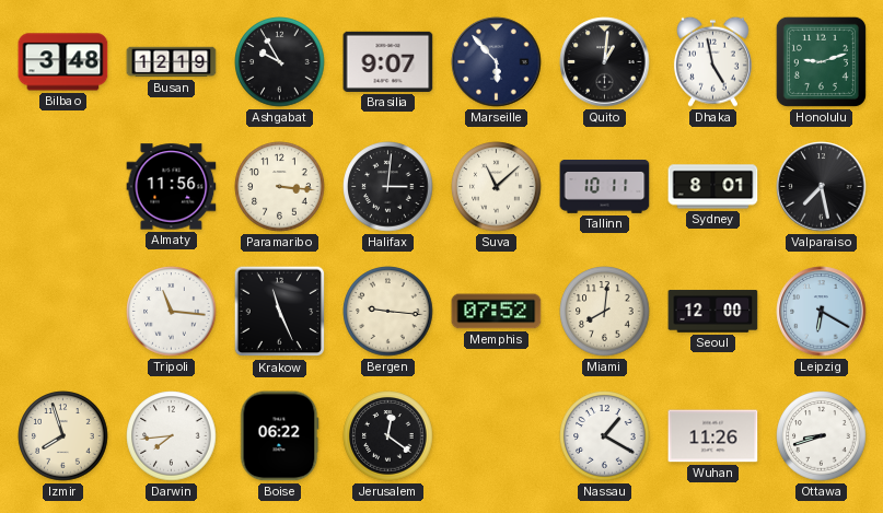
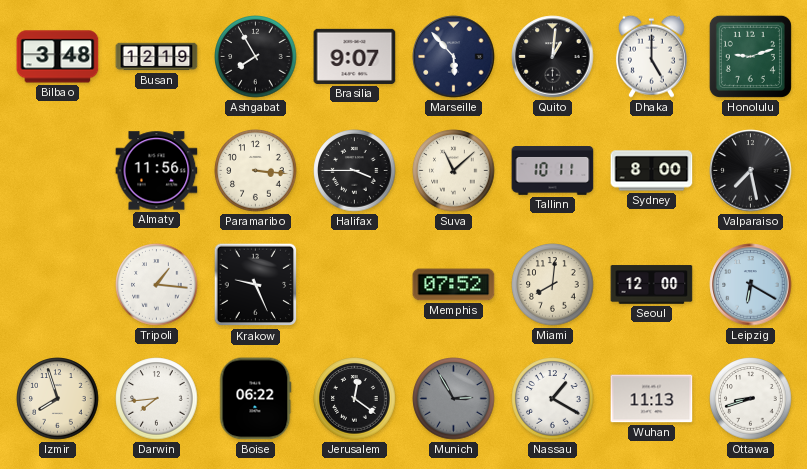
Ashgabat: 9:55 -> 7:55
Dhaka: 4:58 -> 5:00
Halifax: 3:01 -> 3:45
Sydney: 8:01 -> 8:00
Tripoli: 11:16 -> 1:16
Krakow: 11:26 -> 9:26
Bergen: 9:16 -> none
Munich: none -> 2:55
Wuhan: 11:26 -> 11:13
